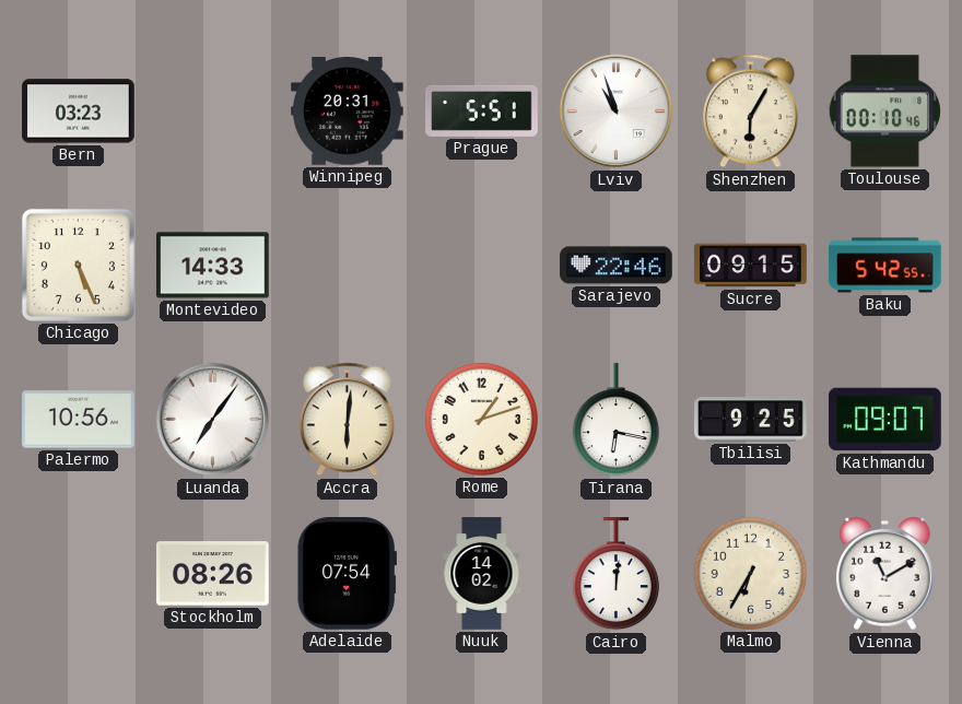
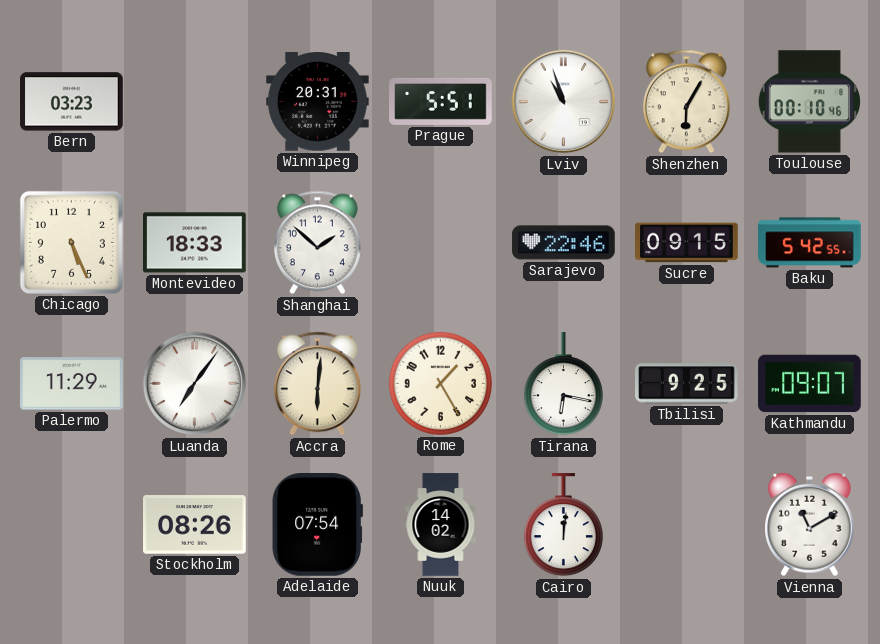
Montevideo: 14:33 -> 18:33
Shanghai: none -> 1:52
Palermo: 10:56 -> 11:29
Rome: 1:12 -> 1:25
Malmo: 6:35 -> none
